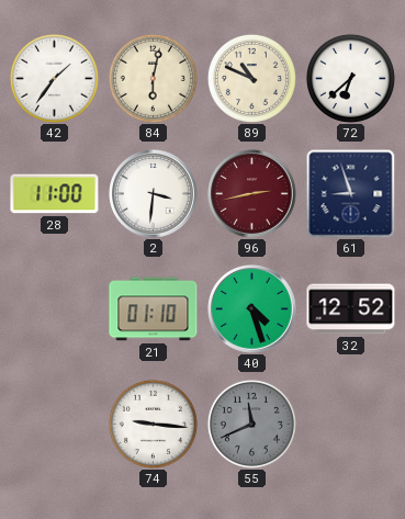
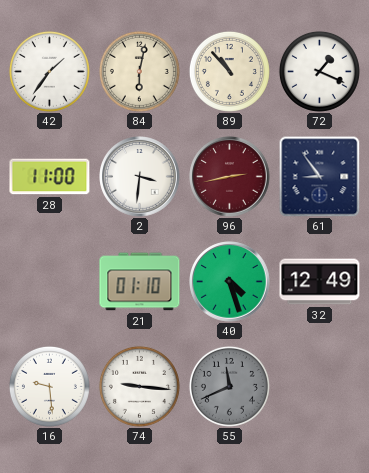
89: 10:49 -> 10:53
72: 6:38 -> 1:19
61: 8:57 -> 8:54
32: 12:52 -> 12:49
16: none -> 9:29
